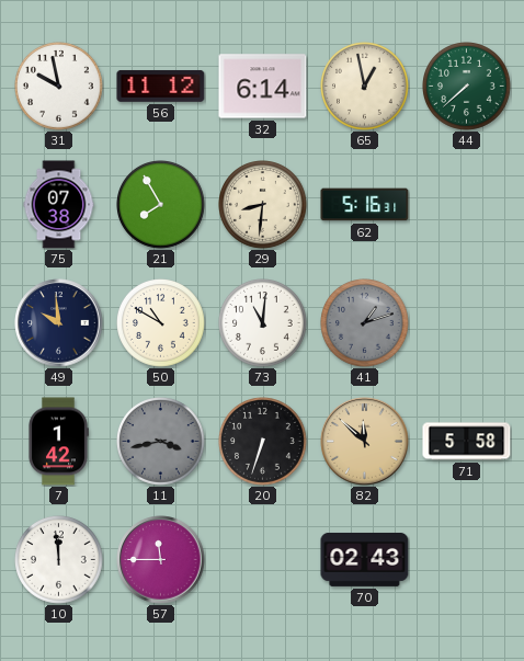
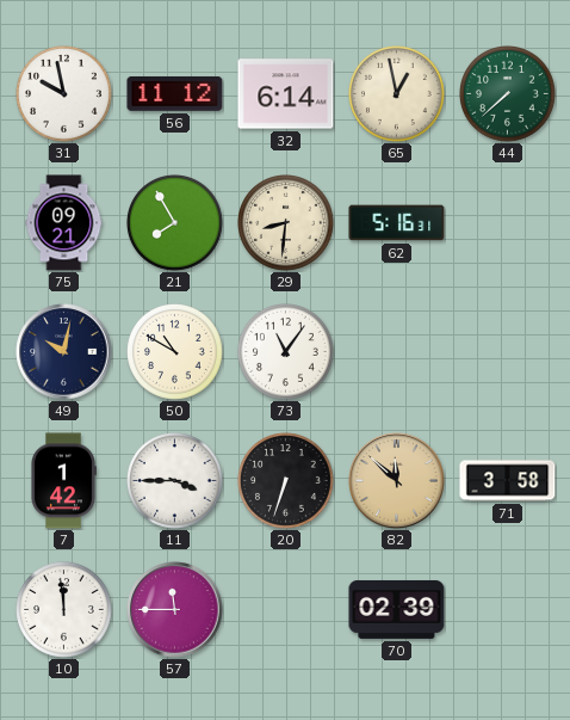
75: 07:38 -> 09:21
49: 9:59 -> 10:02
73: 11:01 -> 11:06
41: 1:12 -> none
11: 3:43 -> 3:45
11 dial: grey -> white
71: 5:58 -> 3:58
70: 02:43 -> 02:39
